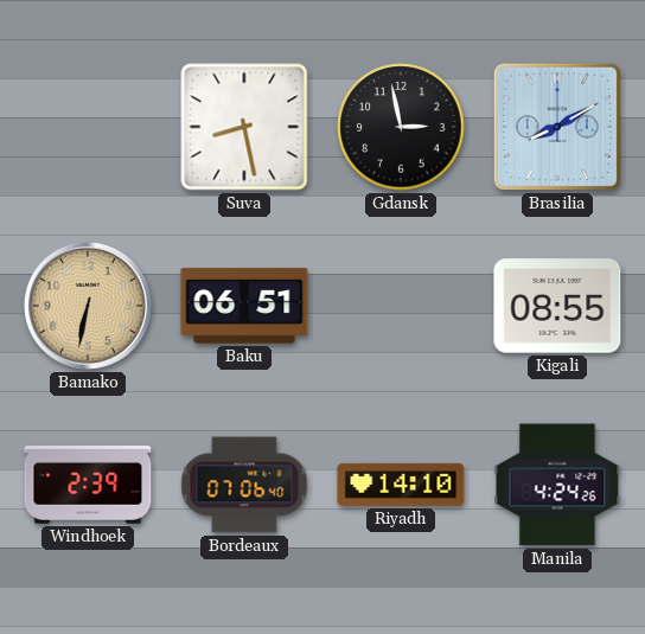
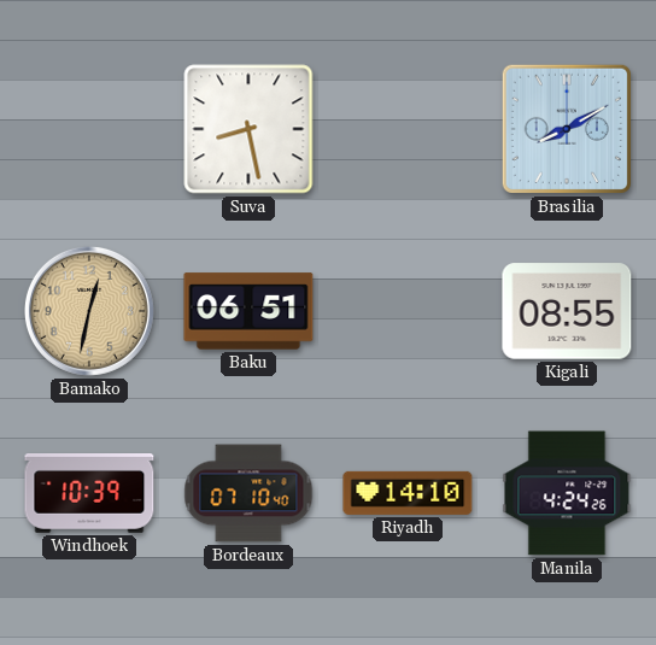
Gdansk: 2:58 -> none
Bamako: 6:32 -> 12:32
Windhoek: 2:39 -> 10:39
Bordeaux: 07:06 -> 07:10
